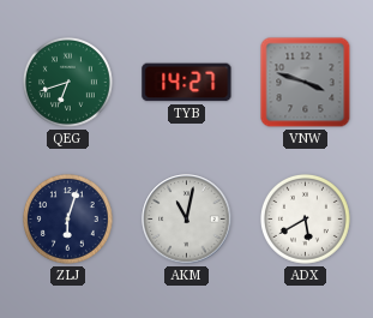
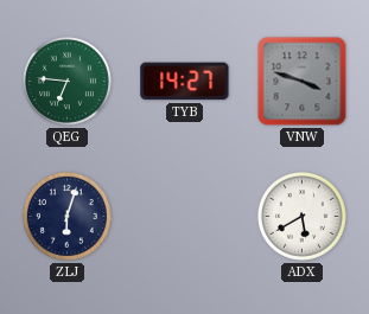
QEG: 6:42 -> 6:46
AKM: 11:02 -> none
